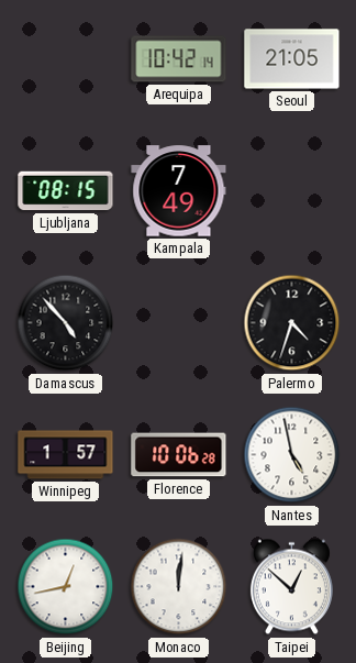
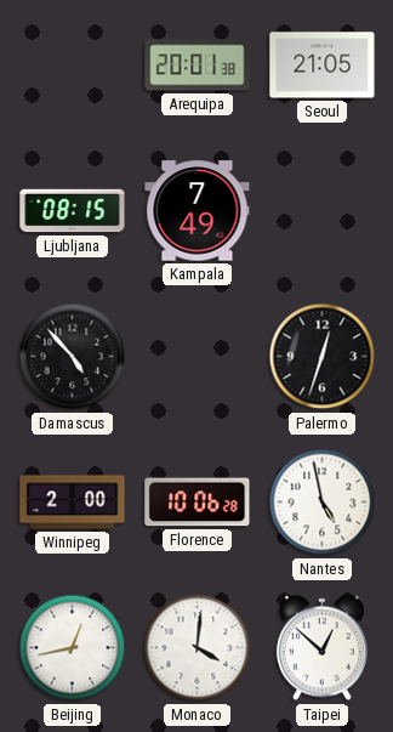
Arequipa: 10:42 -> 20:01
Palermo: 4:33 -> 12:33
Winnipeg: 1:57 -> 2:00
Monaco: 12:01 -> 4:01
